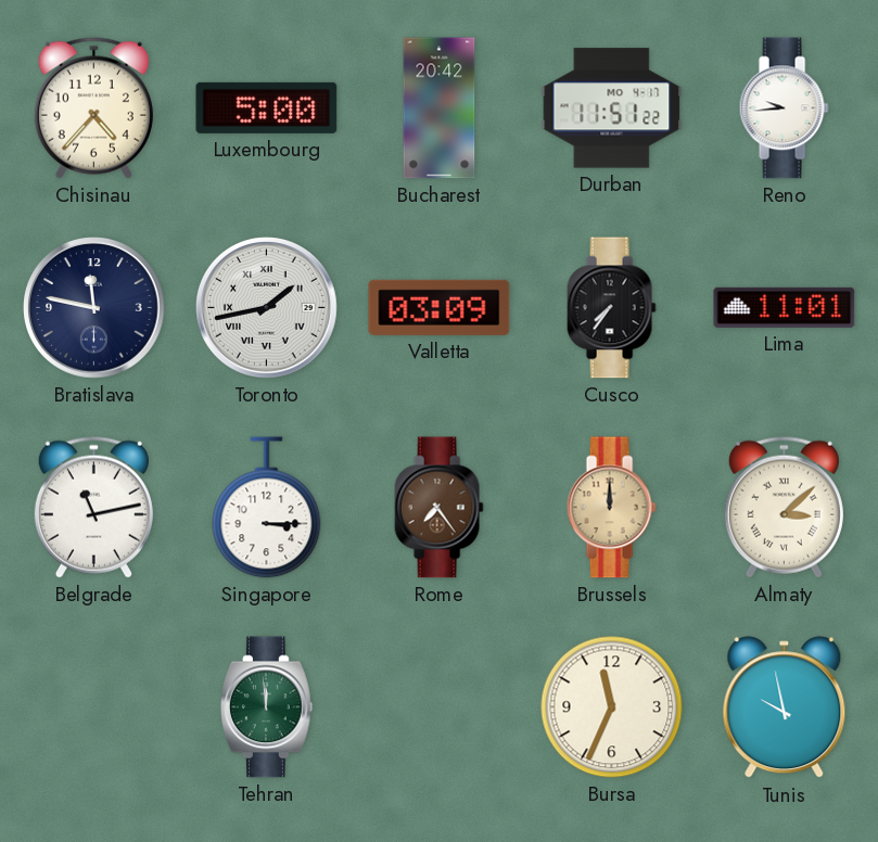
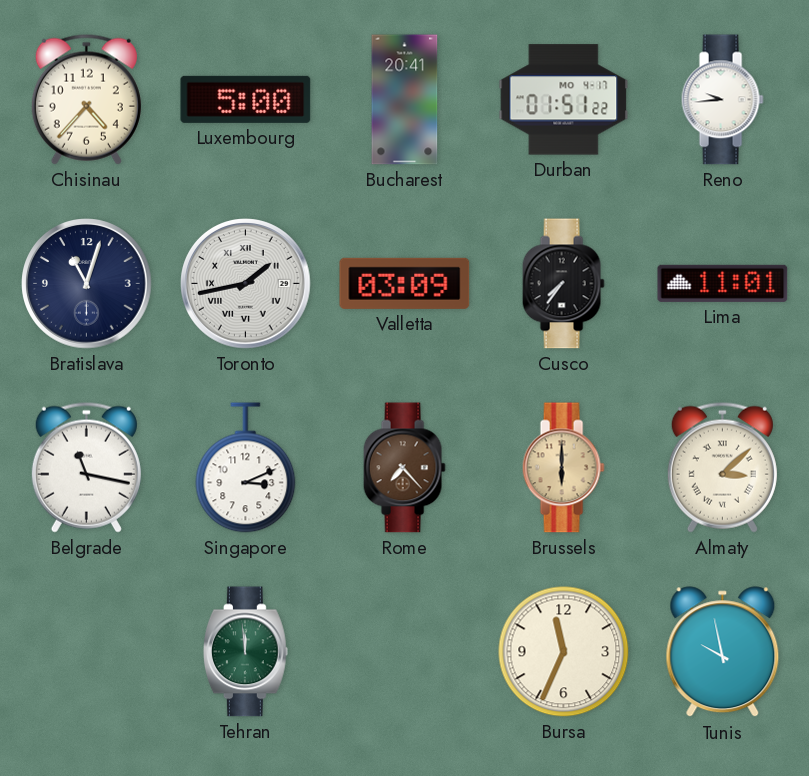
Bucharest: 20:42 -> 20:41
Durban: 11:51 -> 01:51
Bratislava: 11:47 -> 11:03
Belgrade: 11:13 -> 11:17
Singapore: 3:15 -> 3:11
Rome: 7:24 -> 7:23
Brussels: 12:00 -> 6:00
